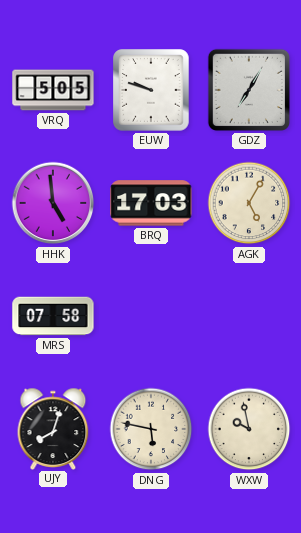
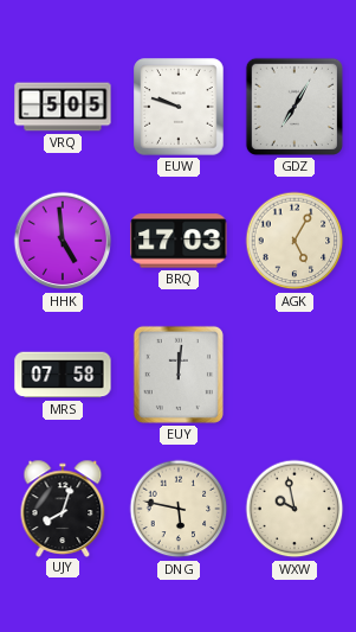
EUY: none -> 12:01
